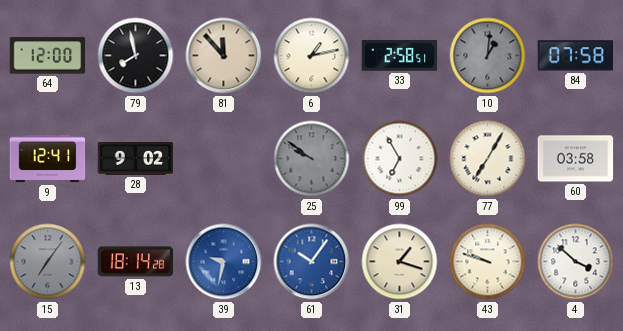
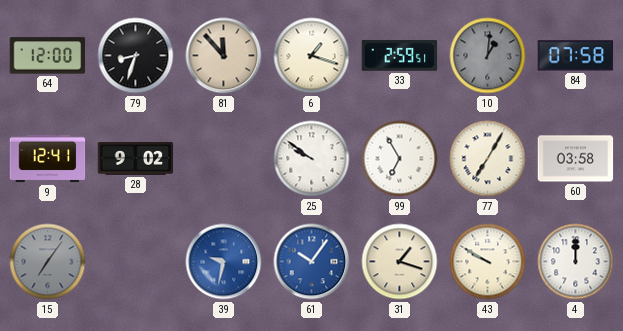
79: 7:58 -> 8:33
6: 1:13 -> 1:18
33: 2:58 -> 2:59
25 dial: grey -> white
13: 18:14 -> none
43: 9:48 -> 9:50
4: 3:52 -> 12:00
